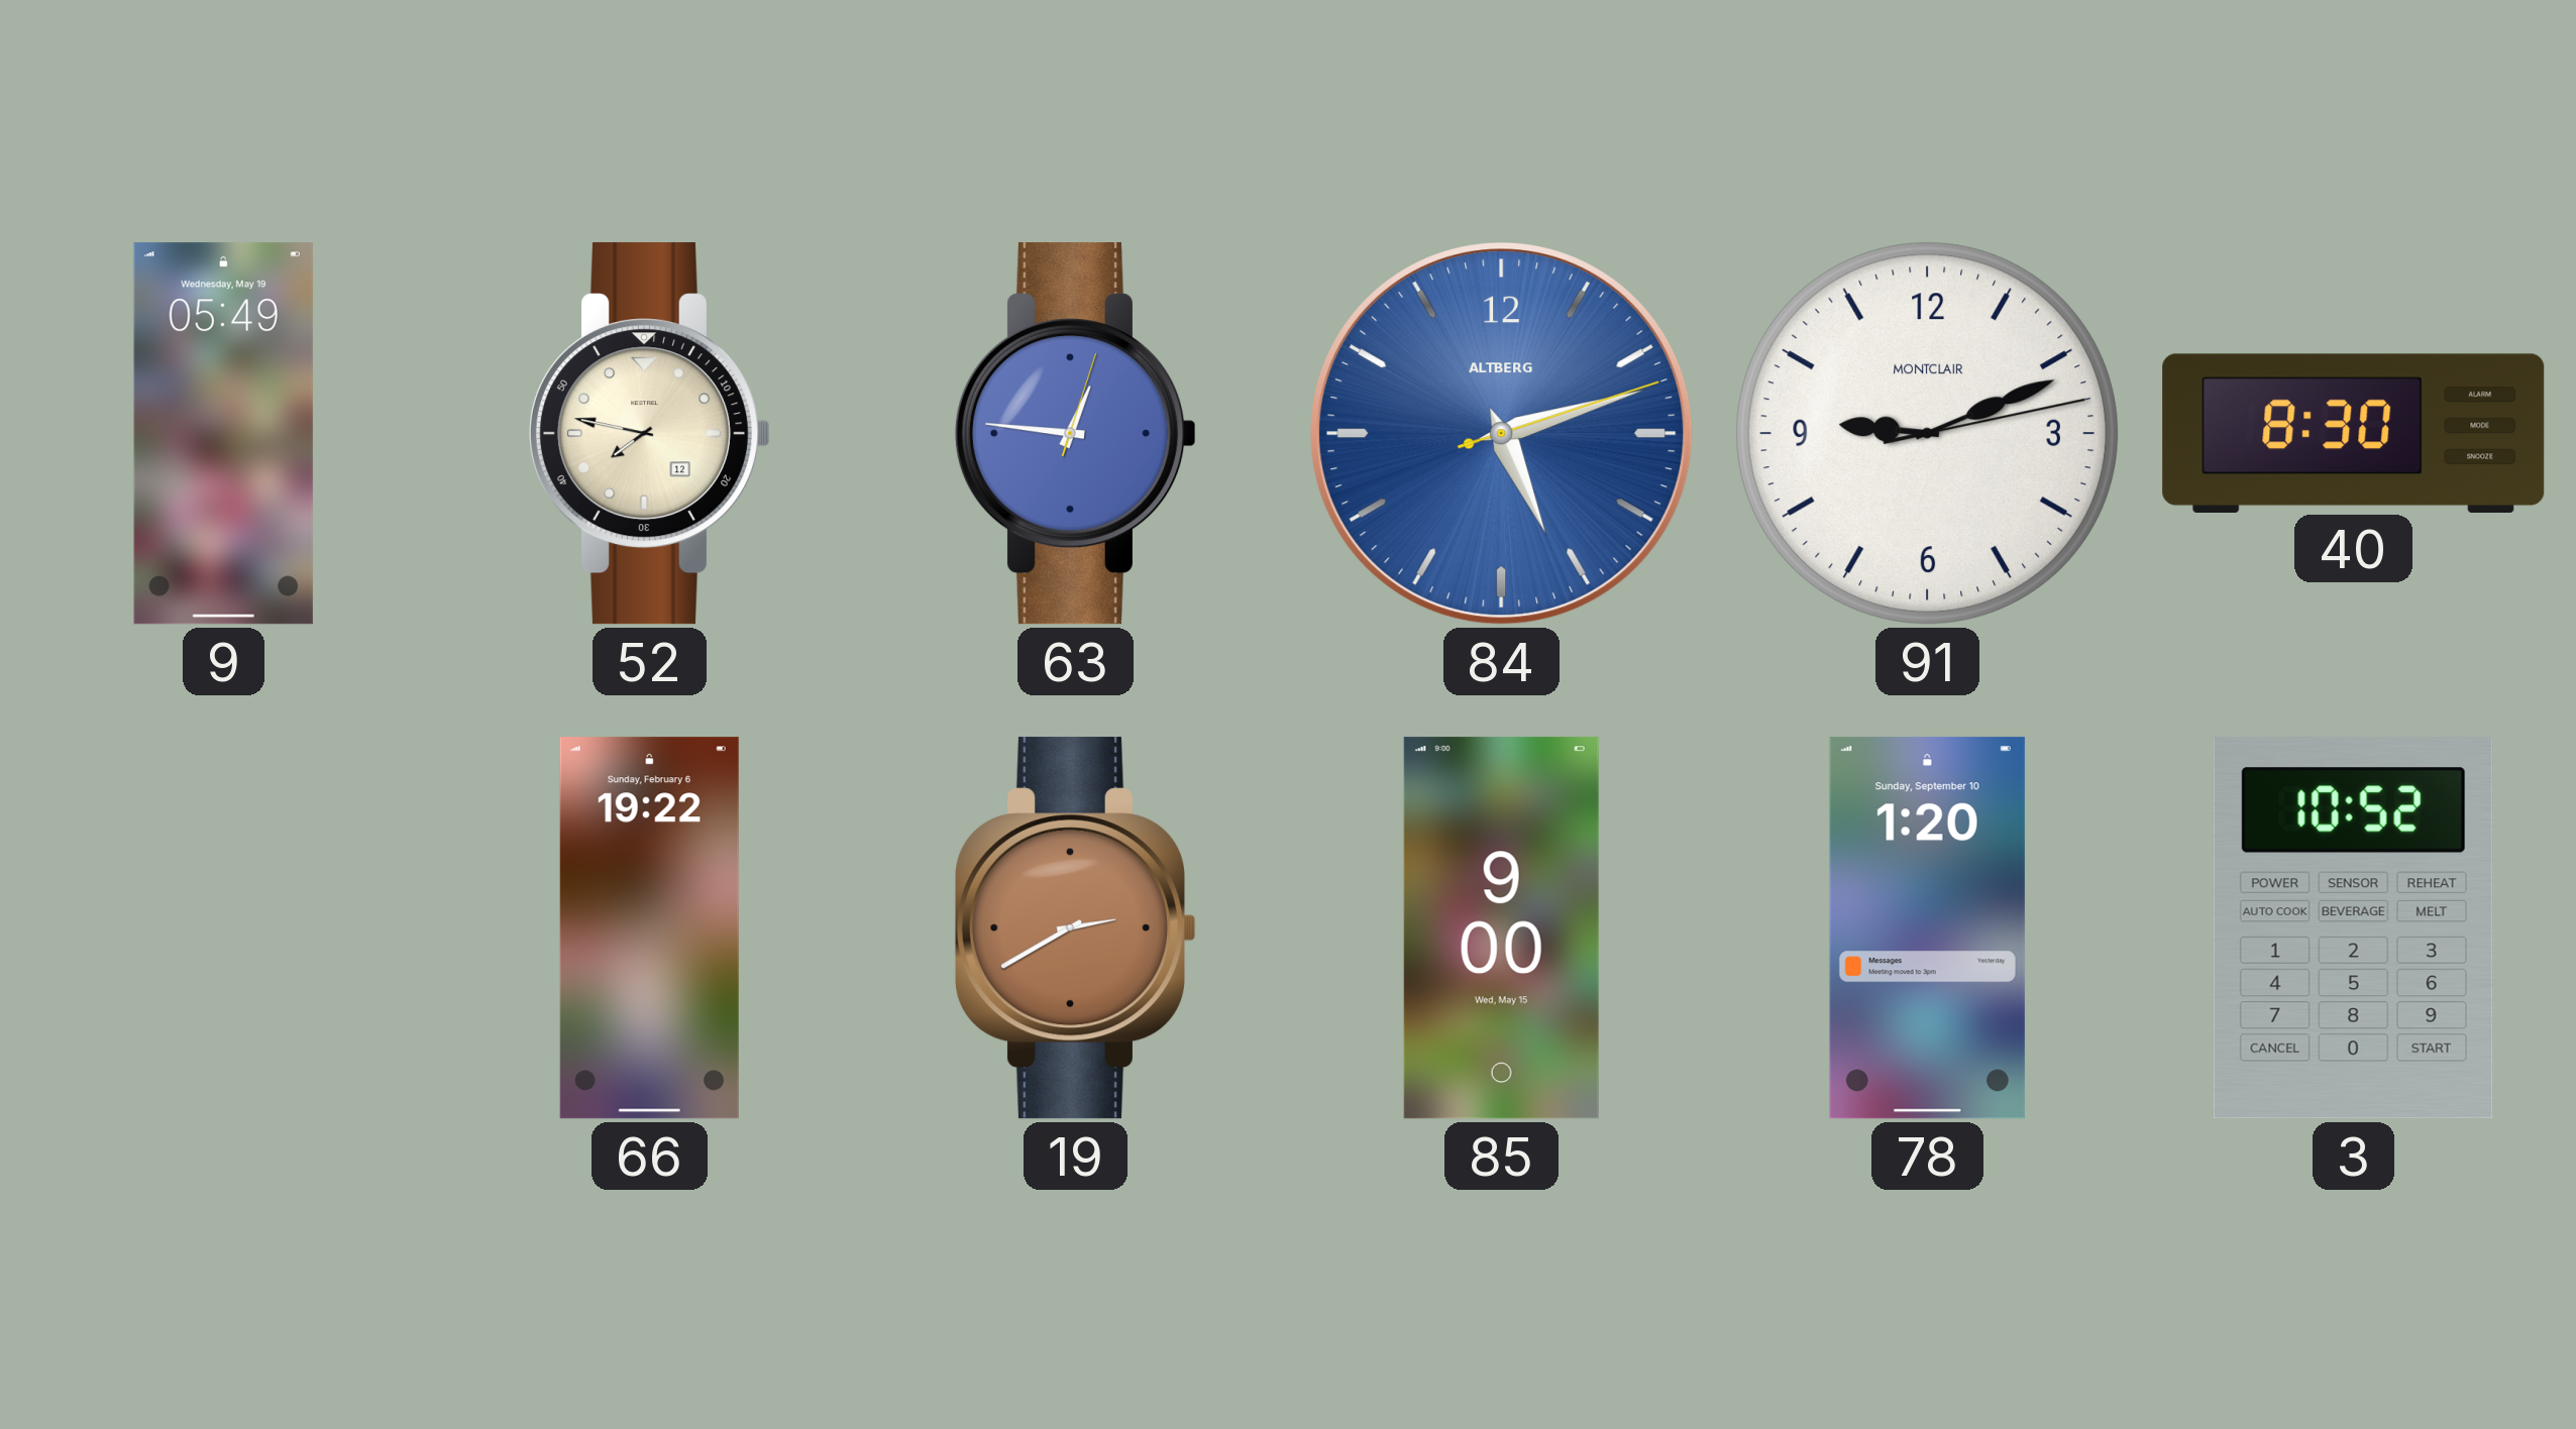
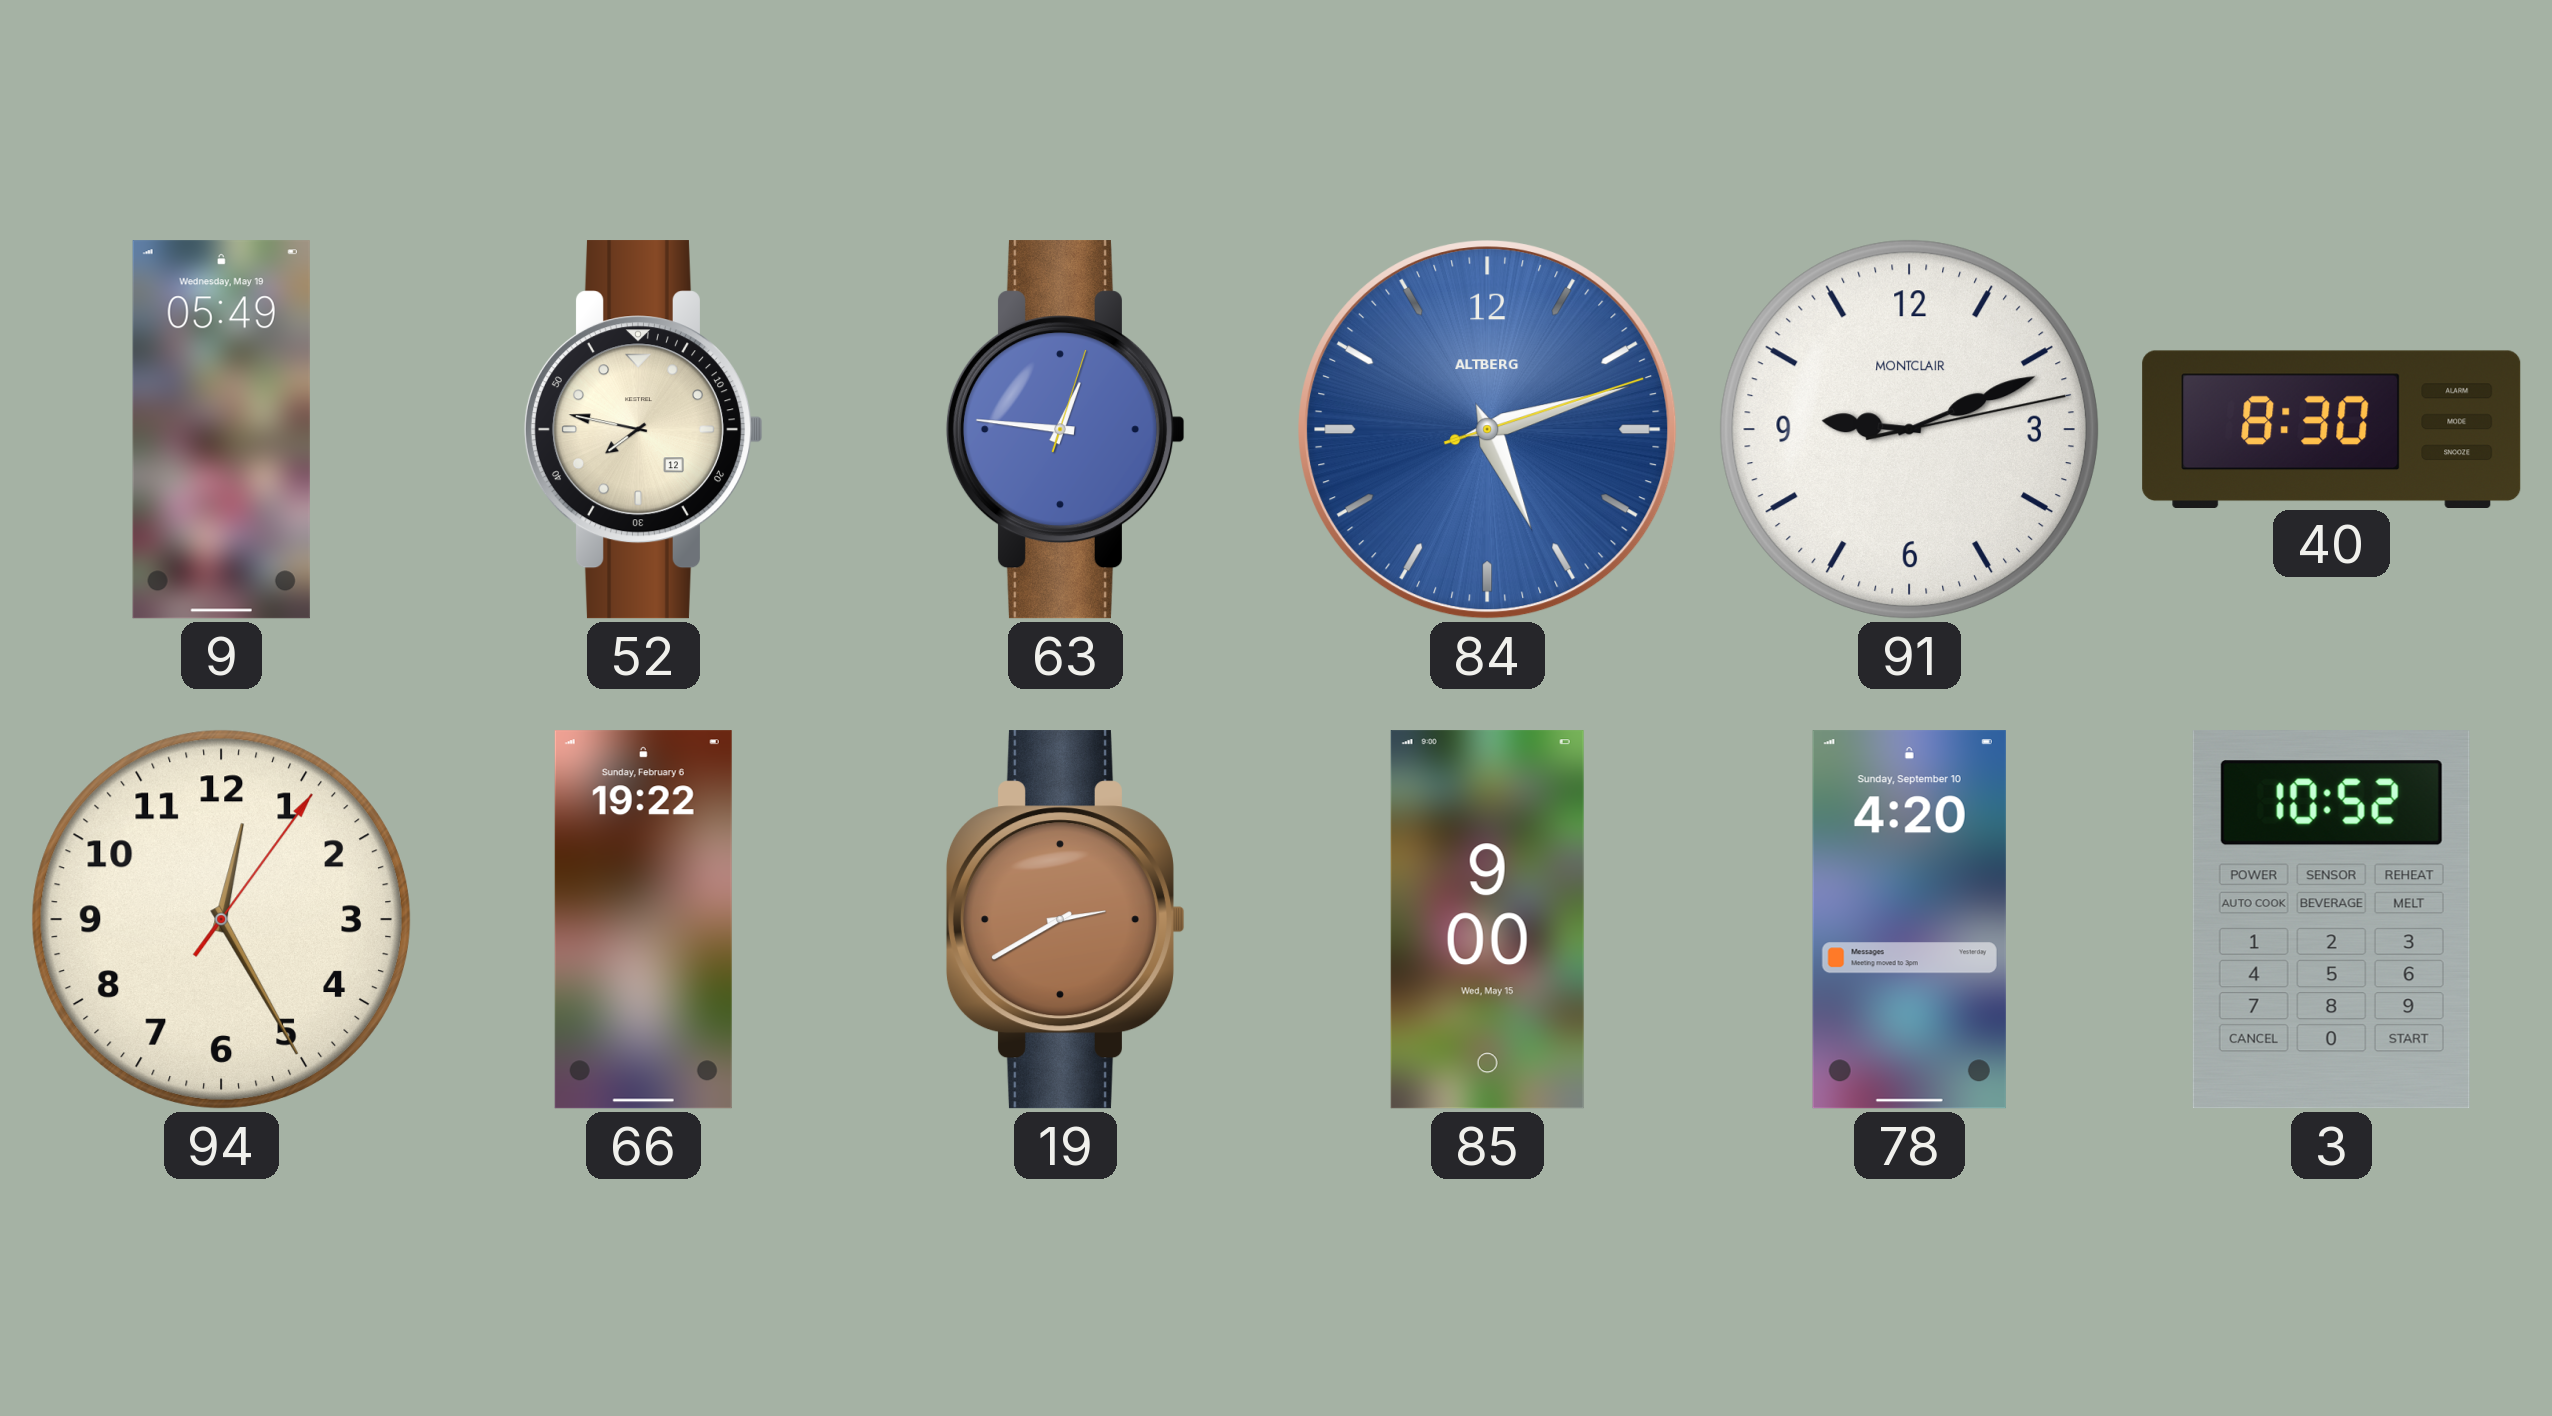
94: none -> 12:25
78: 1:20 -> 4:20
